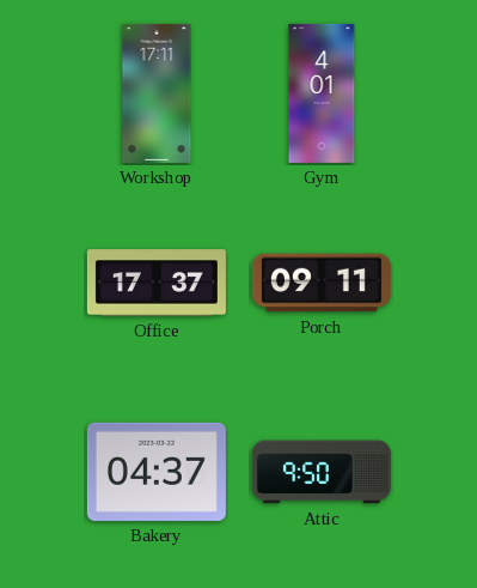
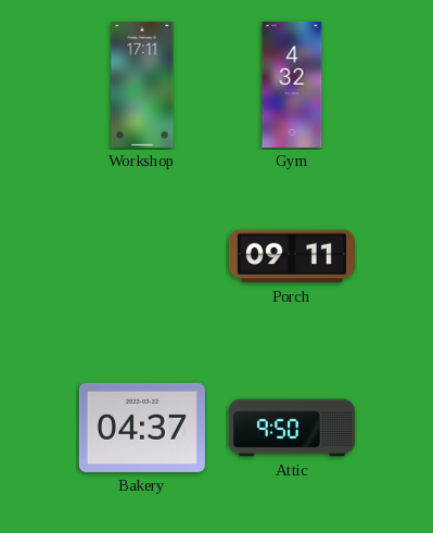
Gym: 4:01 -> 4:32
Office: 17:37 -> none
